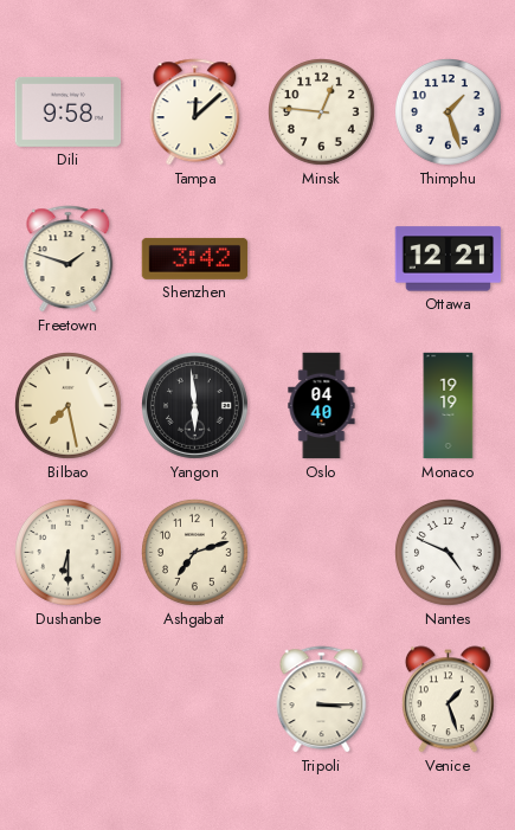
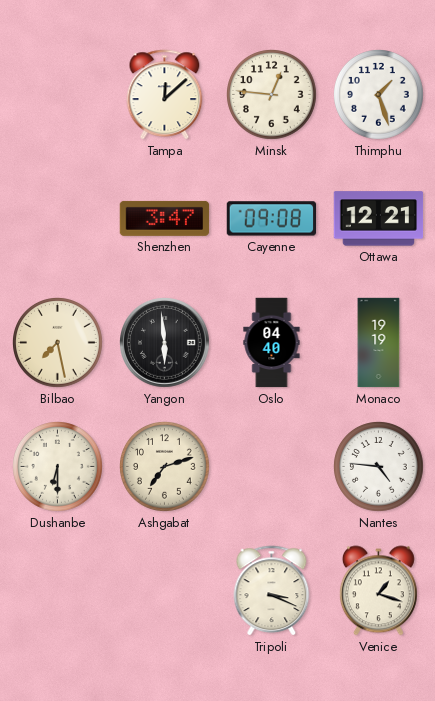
Dili: 9:58 -> none
Freetown: 1:48 -> none
Shenzhen: 3:42 -> 3:47
Cayenne: none -> 09:08
Nantes: 4:49 -> 4:46
Tripoli: 3:15 -> 3:19
Venice: 1:27 -> 1:18
